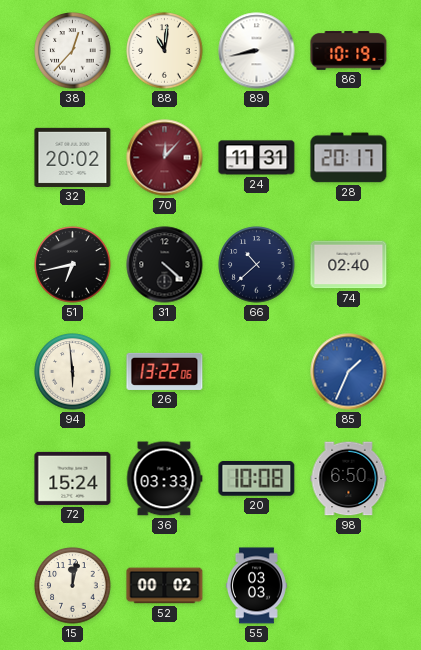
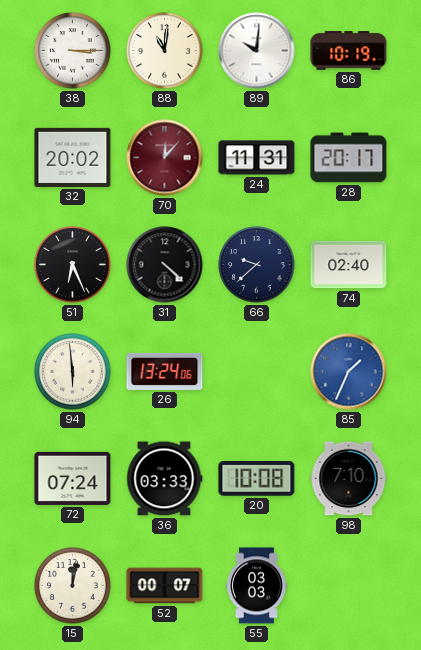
38: 12:37 -> 3:15
89: 8:43 -> 10:01
51: 6:43 -> 6:26
66: 10:38 -> 9:38
26: 13:22 -> 13:24
72: 15:24 -> 07:24
98: 6:50 -> 7:10
52: 00:02 -> 00:07
